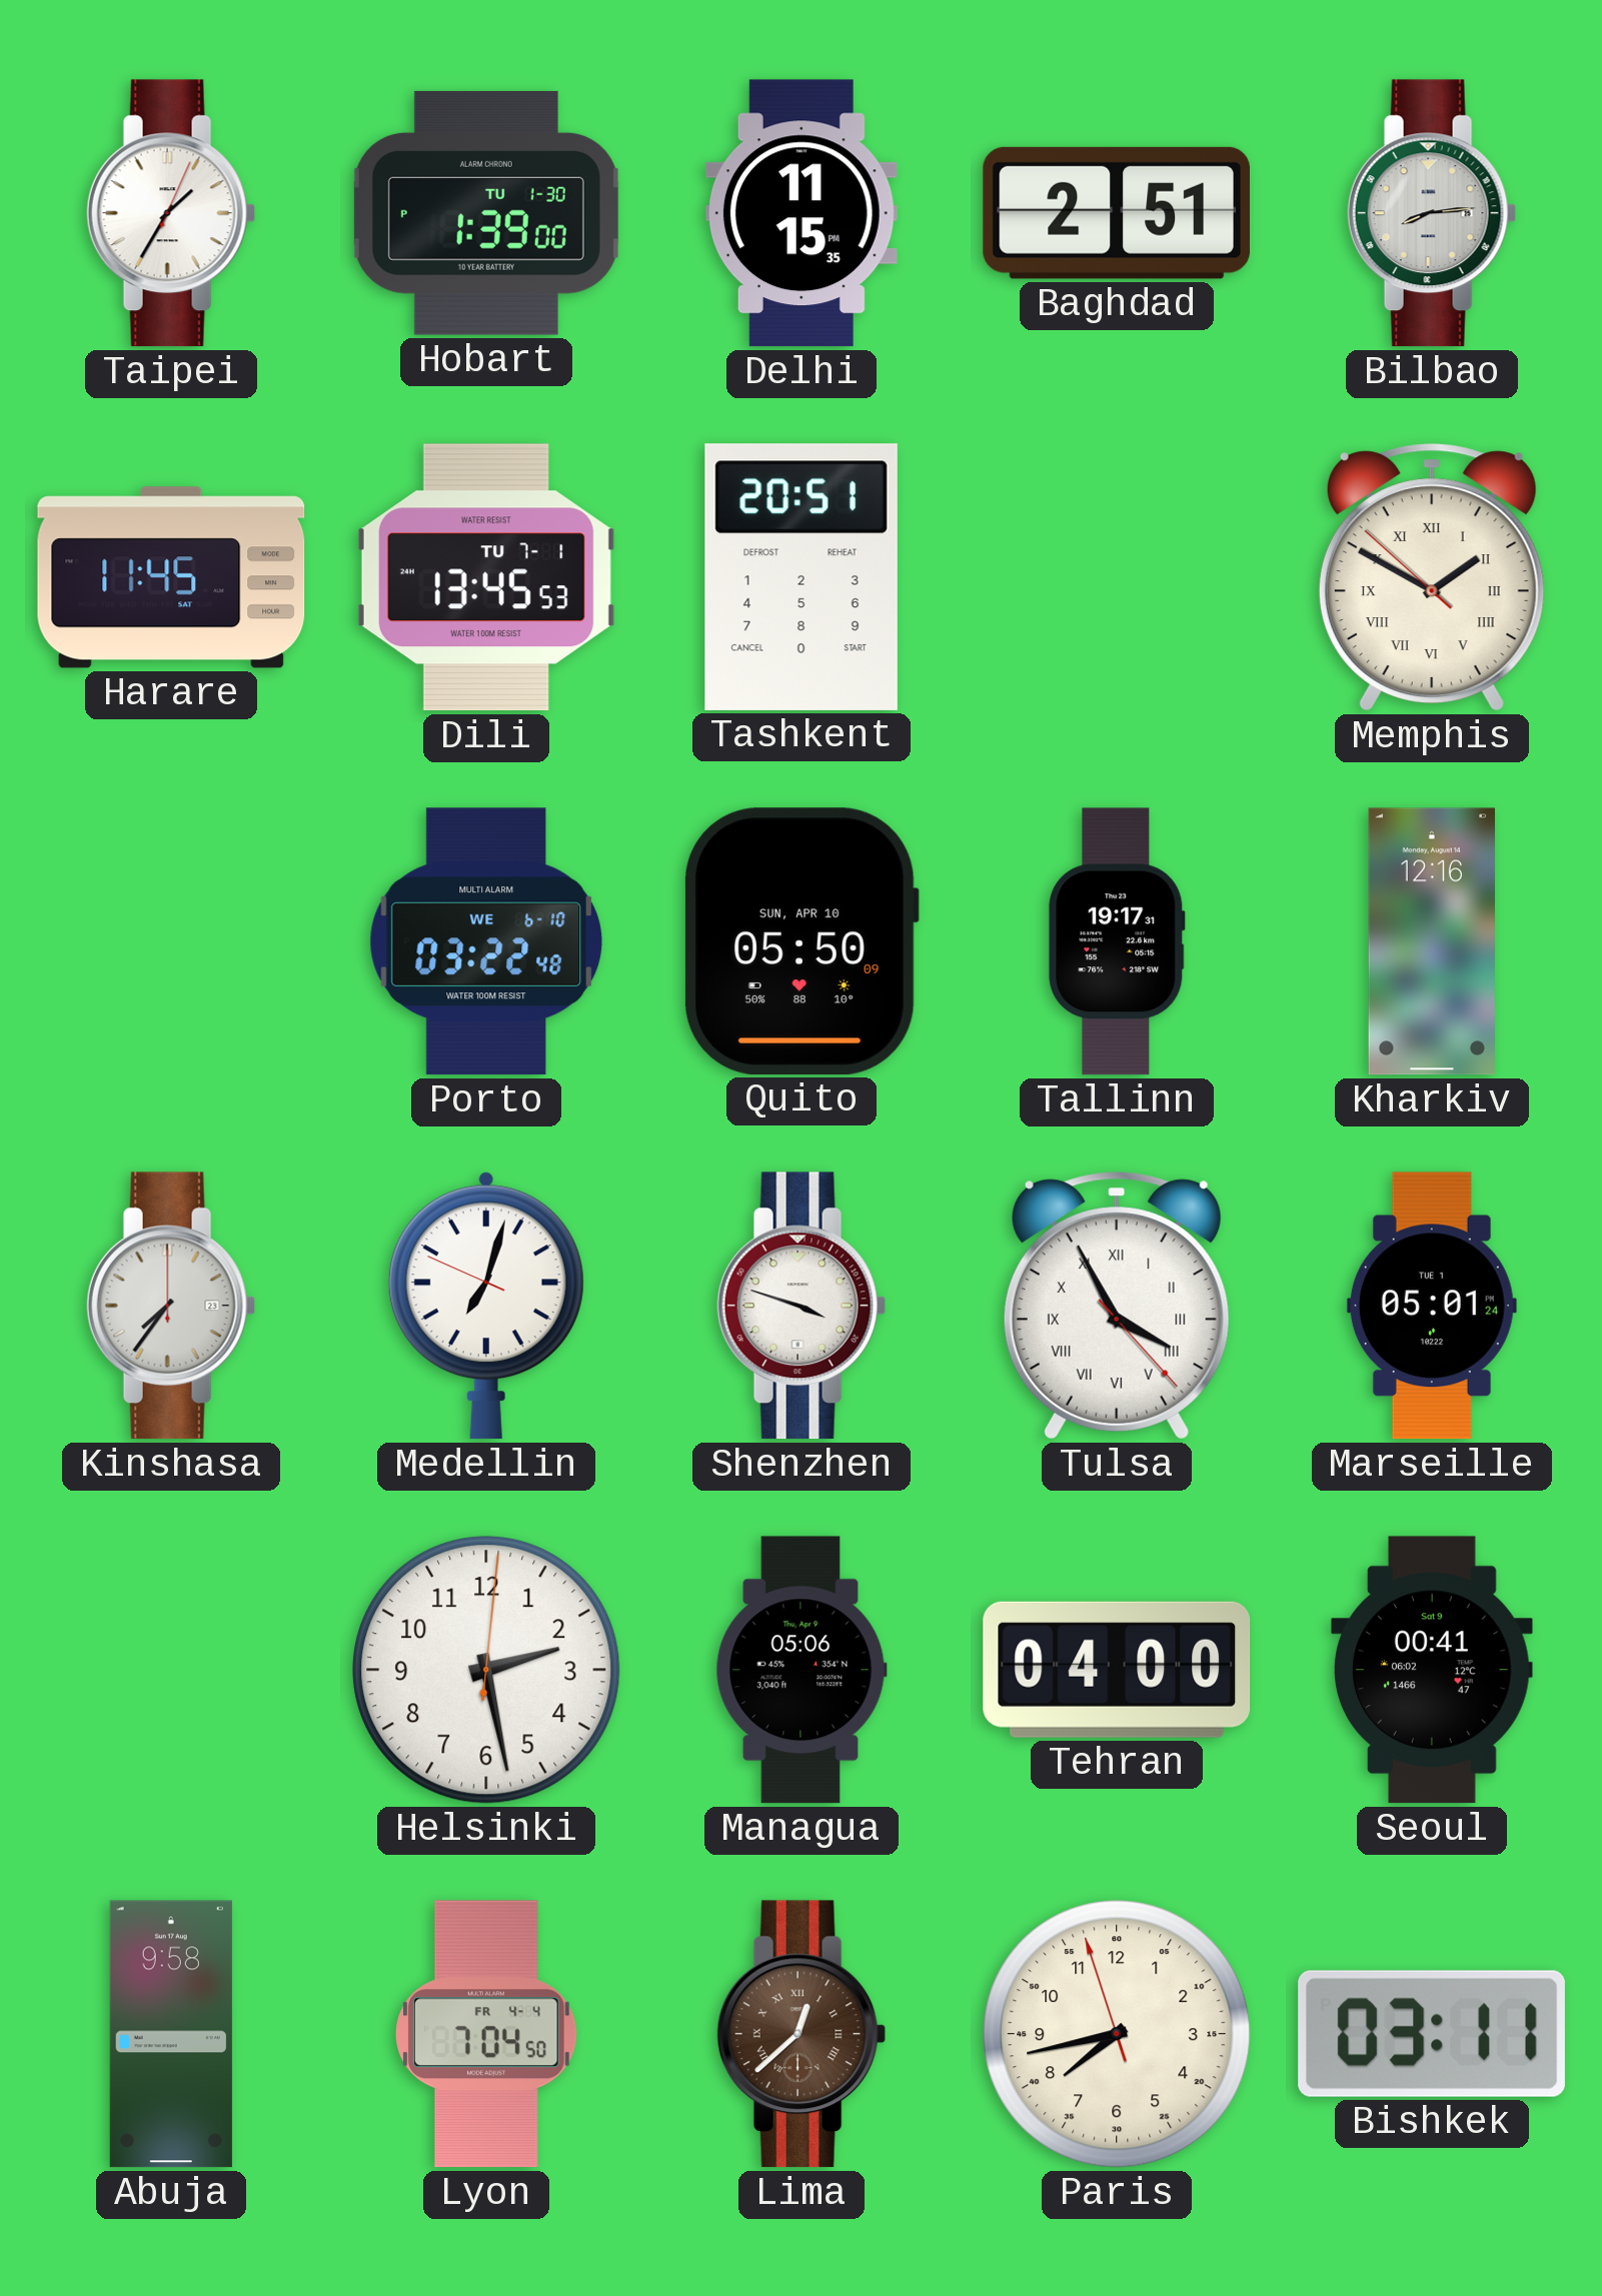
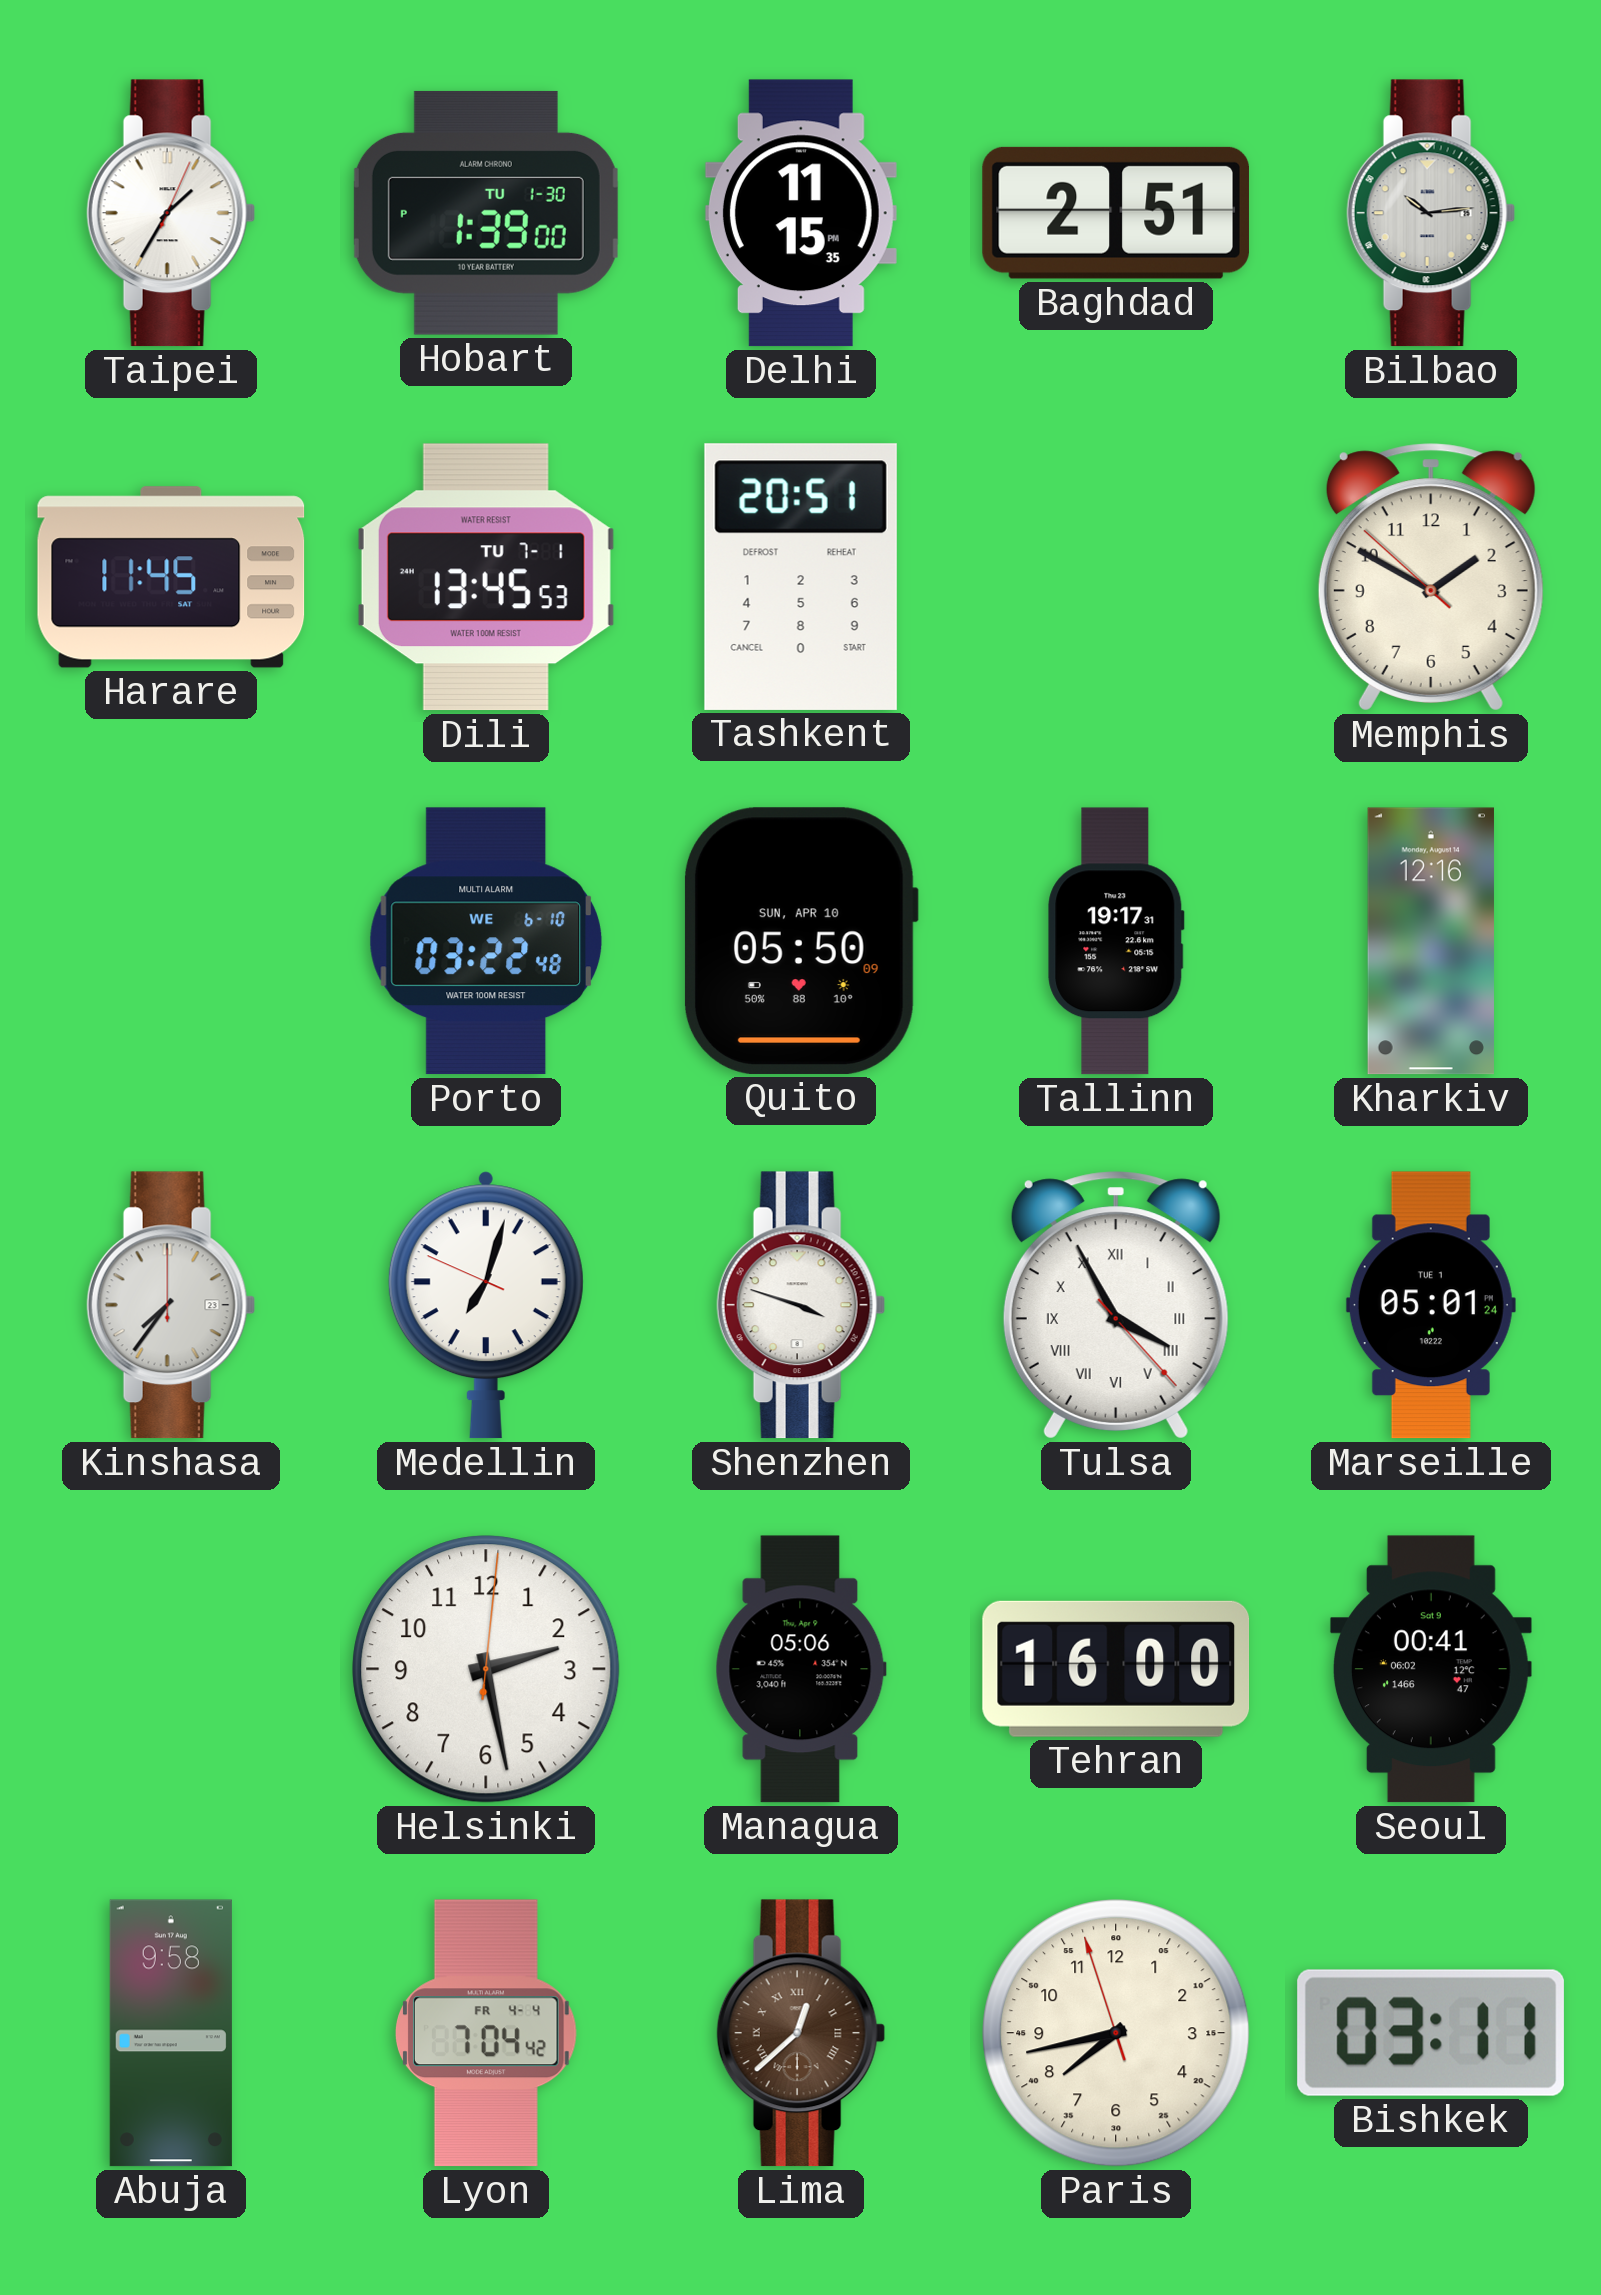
Bilbao: 8:14 -> 10:14
Memphis numerals: Roman -> Arabic
Tehran: 04:00 -> 16:00
Lyon: 7:04:50 -> 7:04:42
